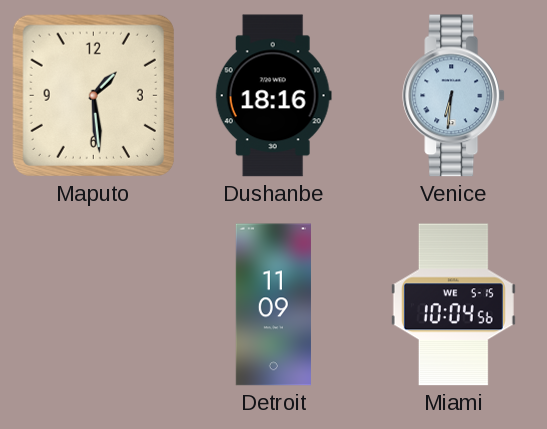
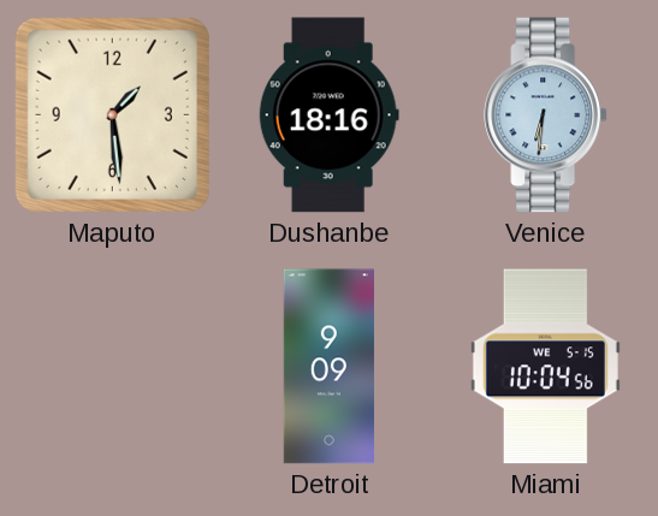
Detroit: 11:09 -> 9:09
